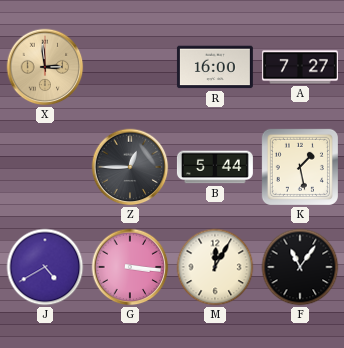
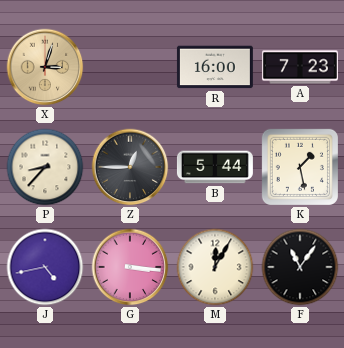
X: 2:59 -> 3:03
A: 7:27 -> 7:23
P: none -> 8:37
J: 4:40 -> 4:43
